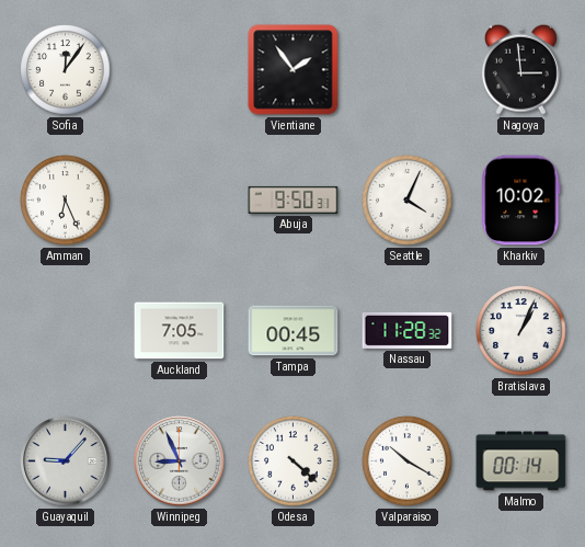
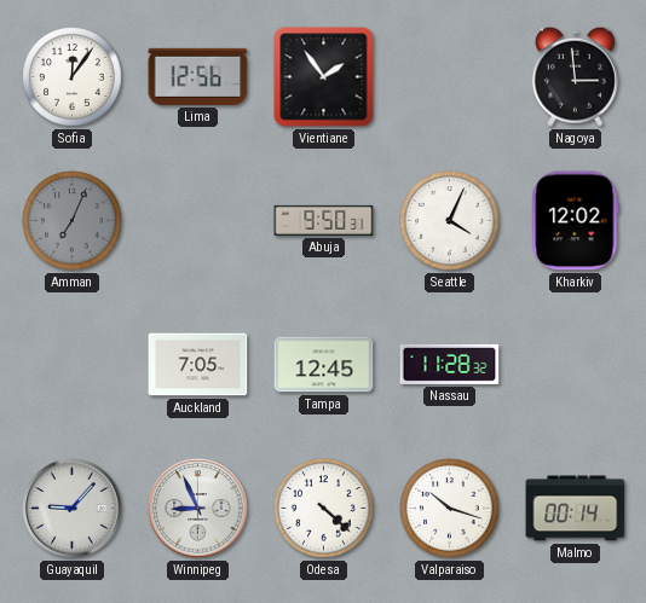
Lima: none -> 12:56
Amman: 6:26 -> 7:04
Amman dial: white -> grey
Kharkiv: 10:02 -> 12:02
Tampa: 00:45 -> 12:45
Bratislava: 1:04 -> none
Valparaiso: 10:20 -> 10:18
